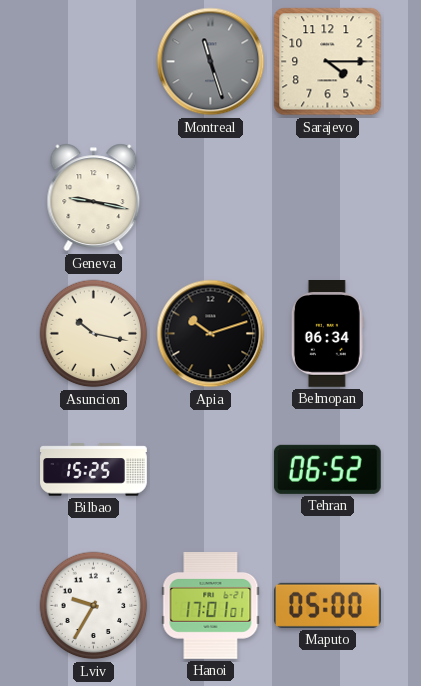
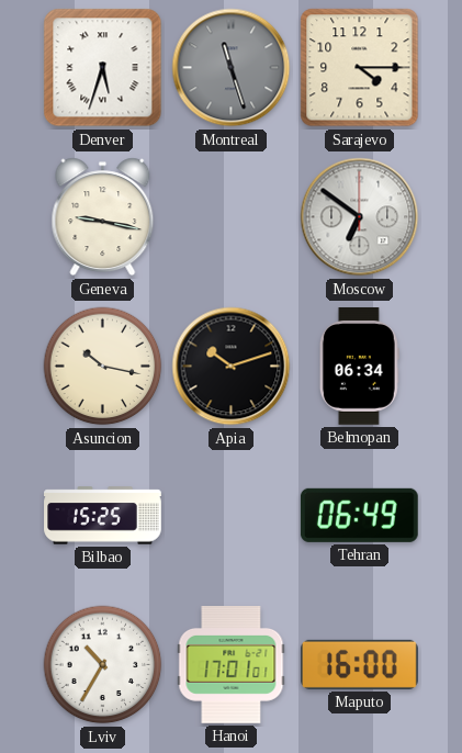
Denver: none -> 5:33
Moscow: none -> 6:51
Tehran: 06:52 -> 06:49
Lviv: 9:35 -> 10:35
Maputo: 05:00 -> 16:00
